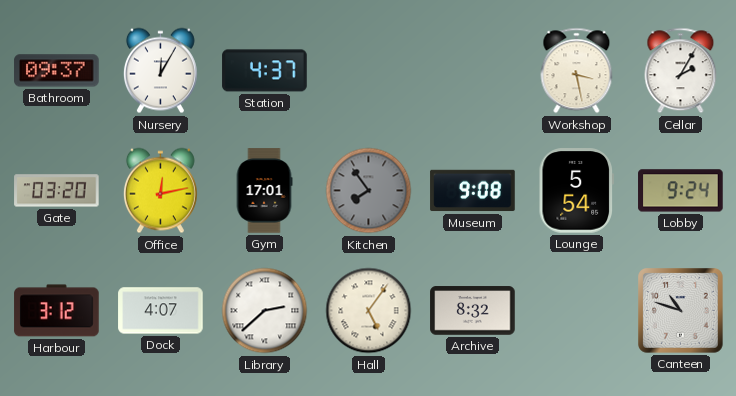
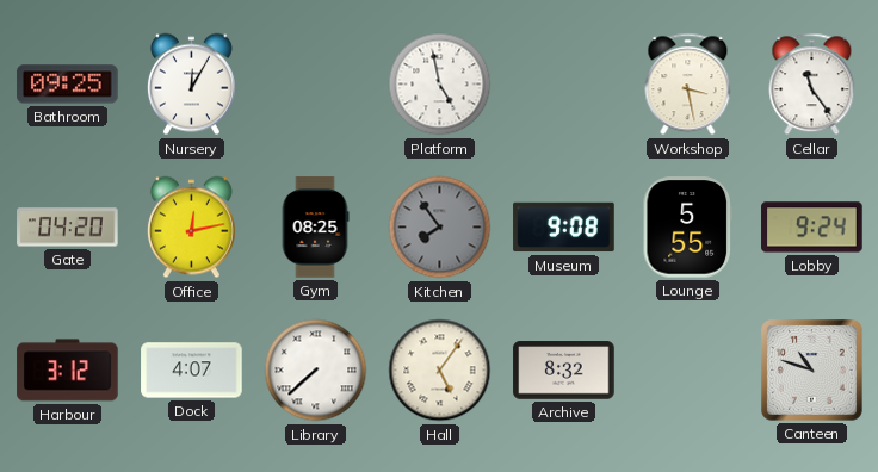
Bathroom: 09:37 -> 09:25
Station: 4:37 -> none
Platform: none -> 4:58
Cellar: 2:05 -> 11:24
Gate: 03:20 -> 04:20
Gym: 17:01 -> 08:25
Lounge: 5:54 -> 5:55
Library: 2:38 -> 7:38
